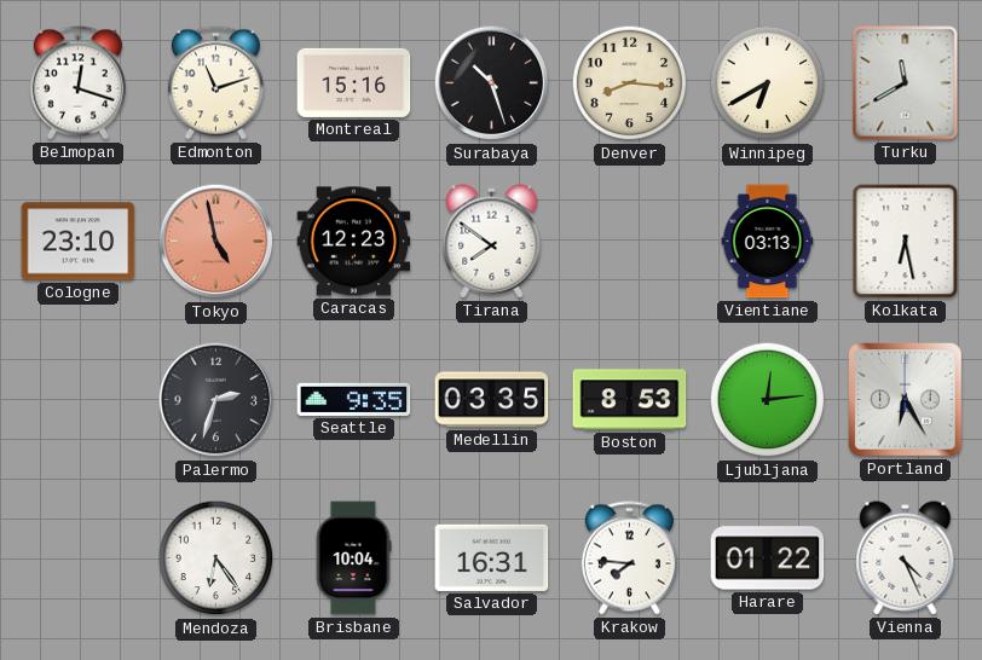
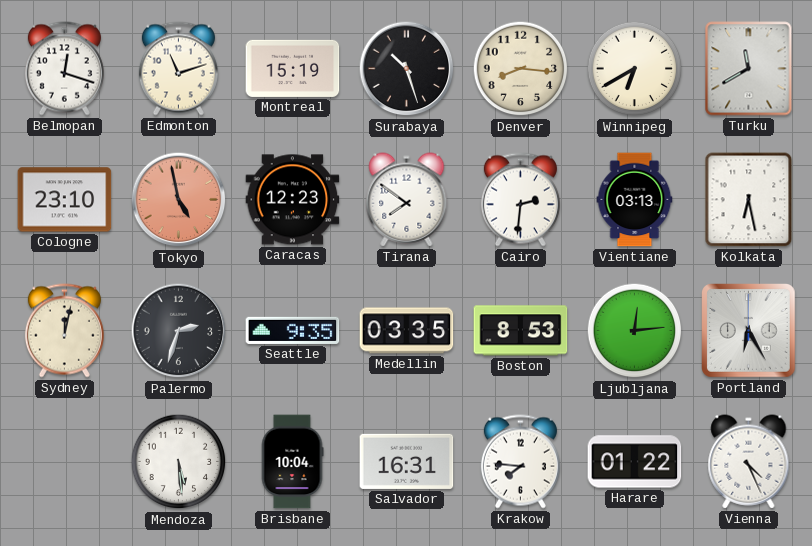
Montreal: 15:16 -> 15:19
Cairo: none -> 2:31
Sydney: none -> 12:02
Mendoza: 6:24 -> 5:29
